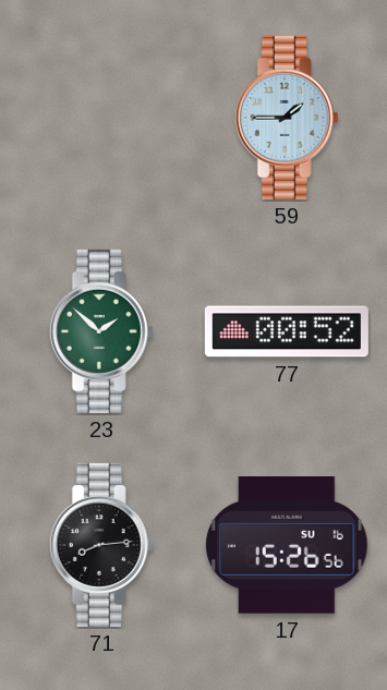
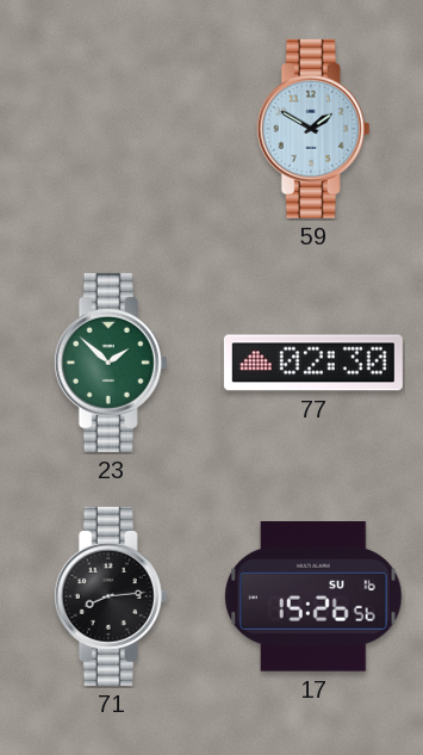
59: 1:45 -> 1:50
77: 00:52 -> 02:30
